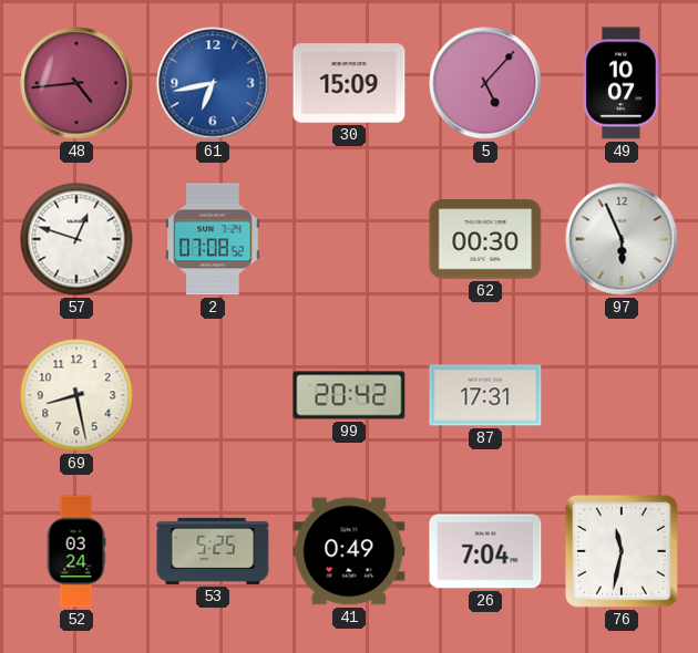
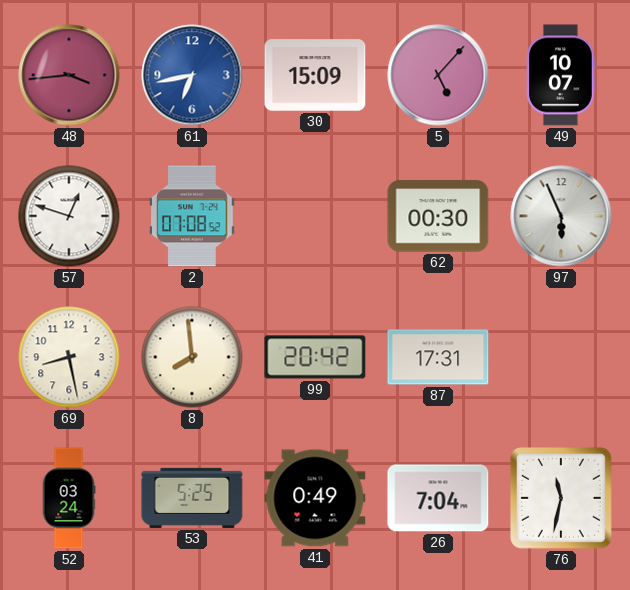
48: 4:44 -> 3:44
8: none -> 7:59
